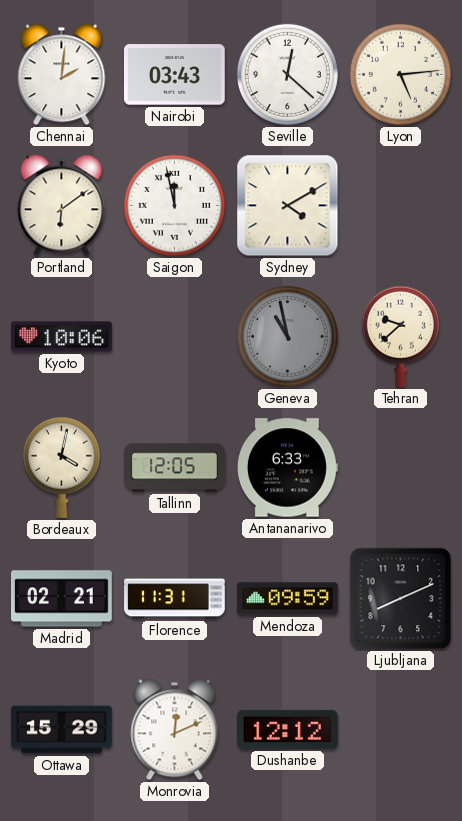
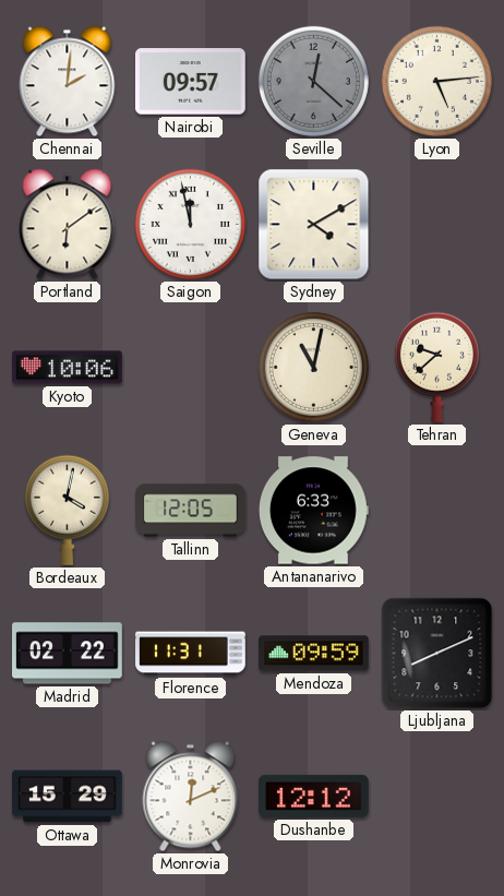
Nairobi: 03:43 -> 09:57
Seville dial: white -> grey
Geneva: 10:58 -> 11:02
Geneva dial: grey -> cream
Madrid: 02:21 -> 02:22
